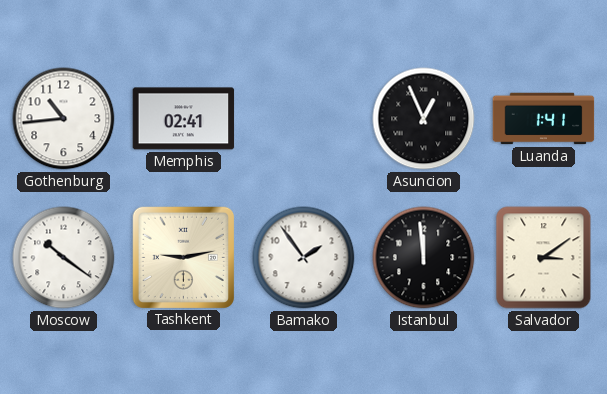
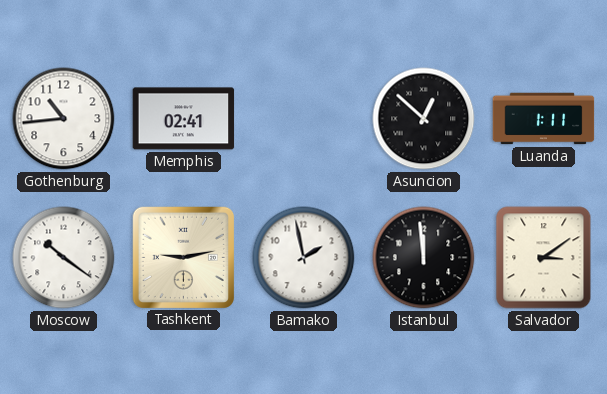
Asuncion: 12:56 -> 12:52
Luanda: 1:41 -> 1:11
Bamako: 1:54 -> 1:58
